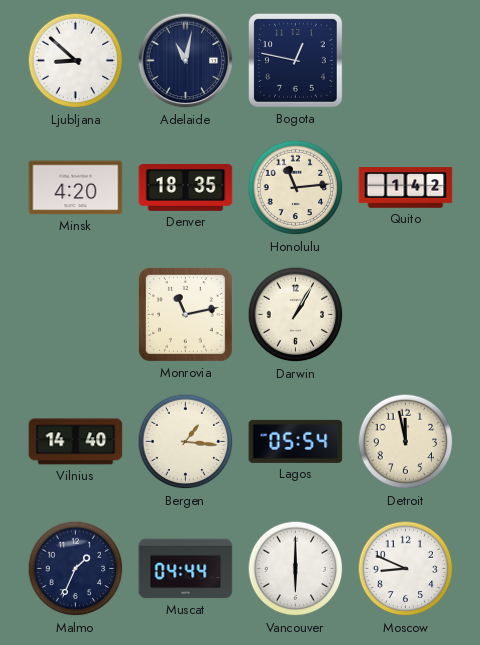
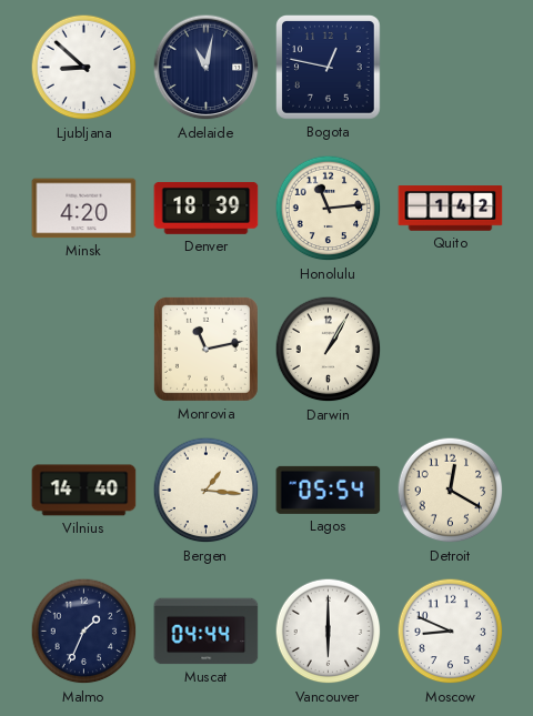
Denver: 18:35 -> 18:39
Detroit: 11:58 -> 12:20
